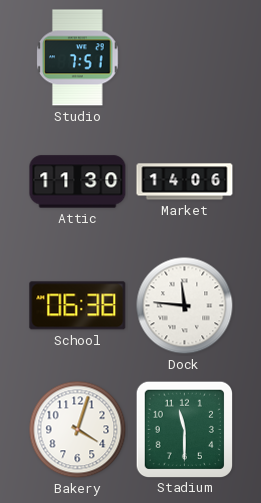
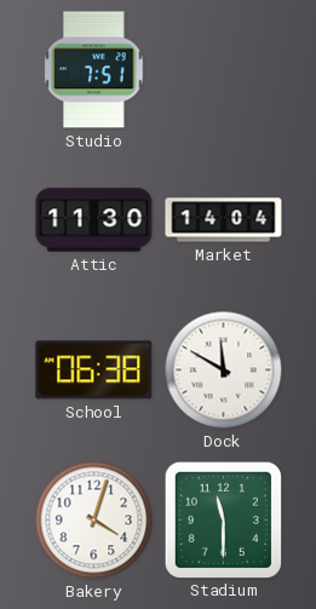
Market: 14:06 -> 14:04
Dock: 11:46 -> 11:50
